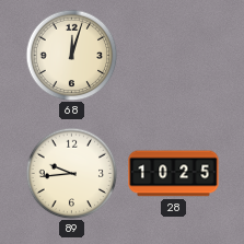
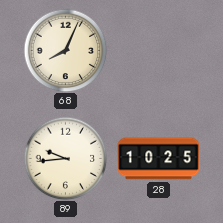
68: 12:03 -> 8:04
